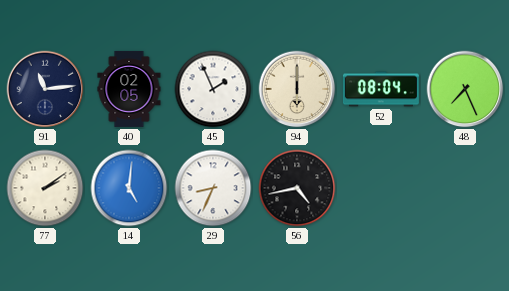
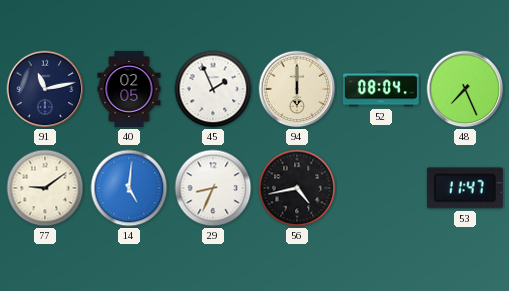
91: 11:14 -> 11:13
77: 2:09 -> 9:09
53: none -> 11:47
